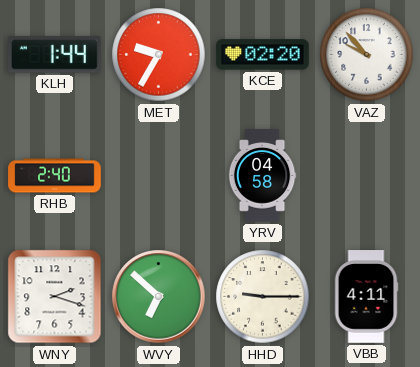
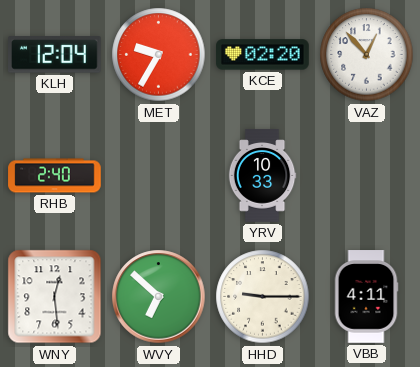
KLH: 1:44 -> 12:04
VAZ: 9:53 -> 12:53
YRV: 04:58 -> 10:33
WNY: 2:18 -> 12:29
